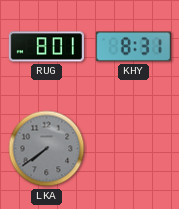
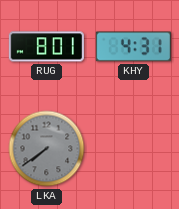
KHY: 8:31 -> 4:31
